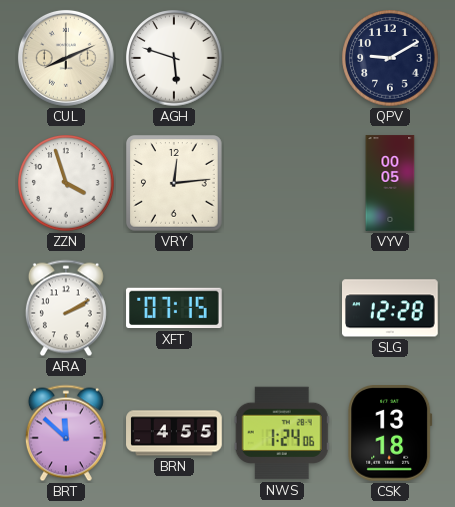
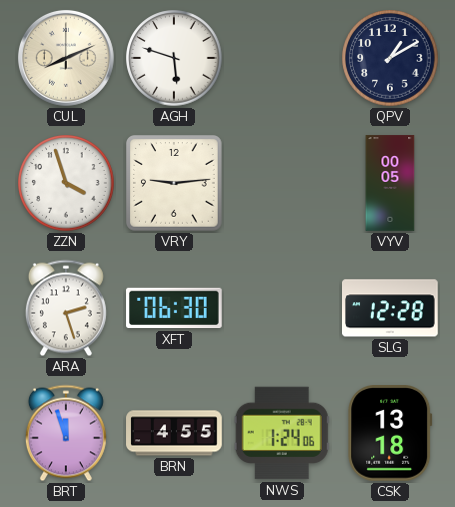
QPV: 9:10 -> 1:10
VRY: 12:14 -> 9:14
ARA: 2:10 -> 2:27
XFT: 07:15 -> 06:30
BRT: 11:52 -> 11:57
